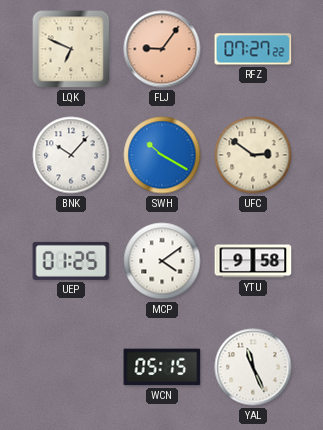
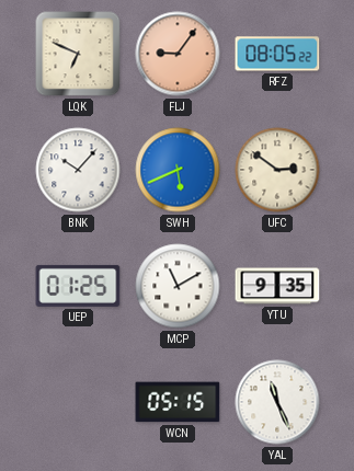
RFZ: 07:27 -> 08:05
SWH: 10:20 -> 5:41
MCP: 4:09 -> 11:10
YTU: 9:58 -> 9:35
